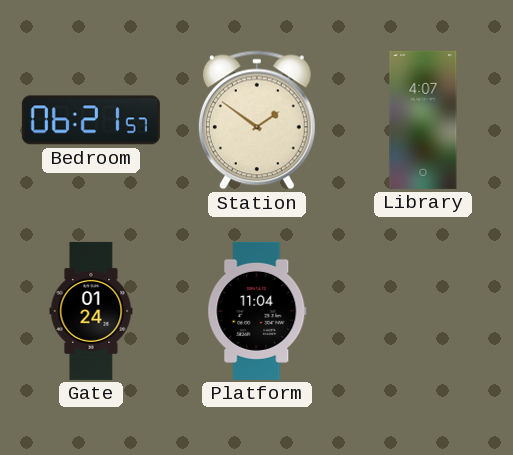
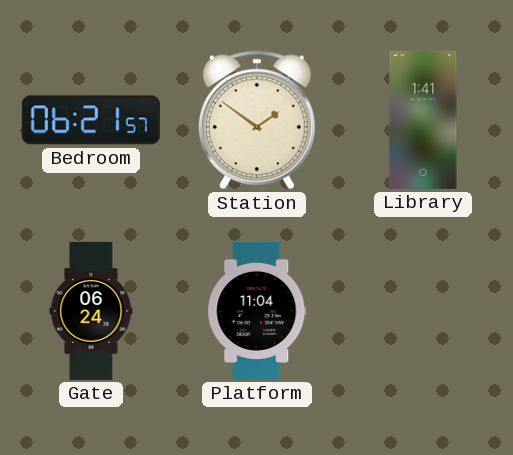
Library: 4:07 -> 1:41
Gate: 01:24 -> 06:24
